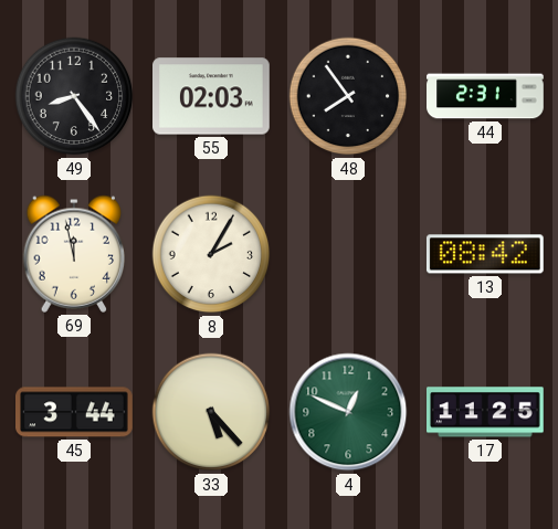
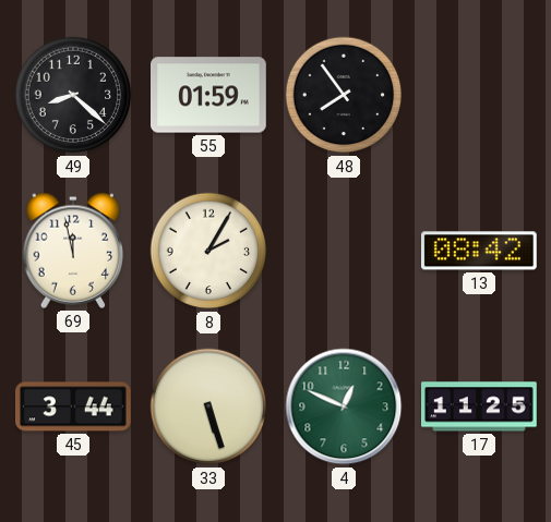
49: 8:24 -> 8:22
55: 02:03 -> 01:59
44: 2:31 -> none
33: 5:23 -> 5:27
